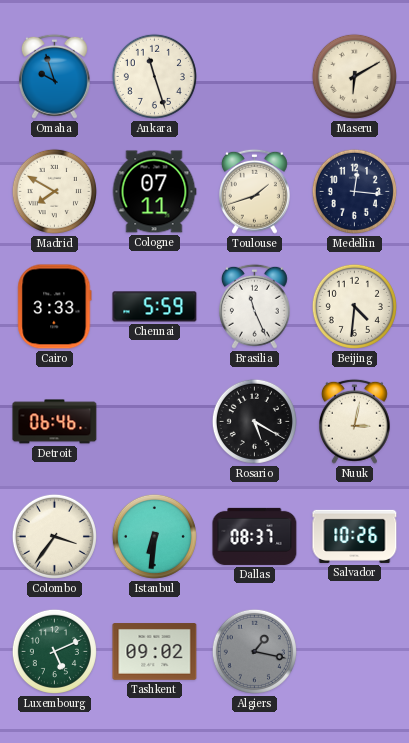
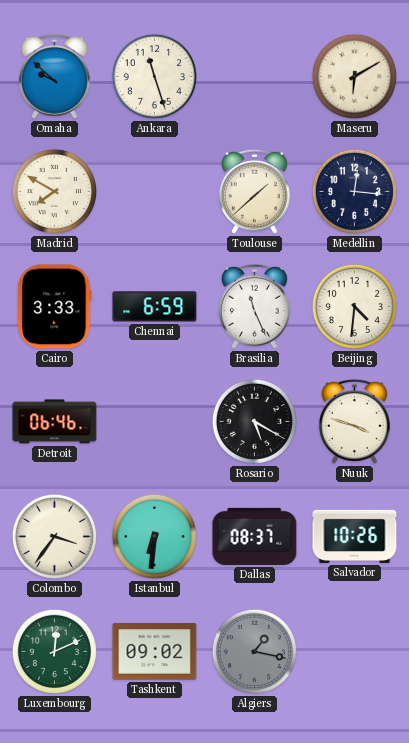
Omaha: 9:57 -> 9:52
Cologne: 07:11 -> none
Toulouse: 1:42 -> 1:38
Chennai: 5:59 -> 6:59
Nuuk: 3:02 -> 3:48
Luxembourg: 5:11 -> 12:11
